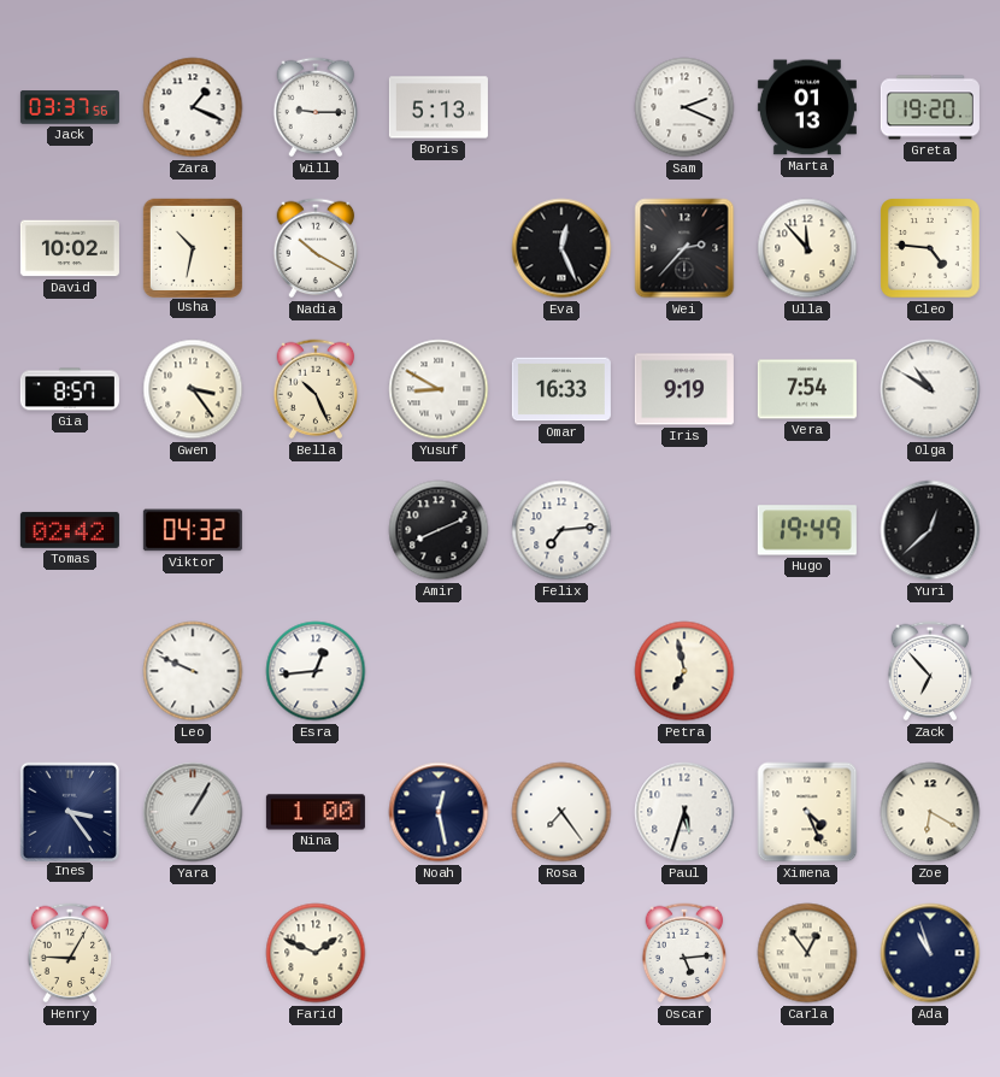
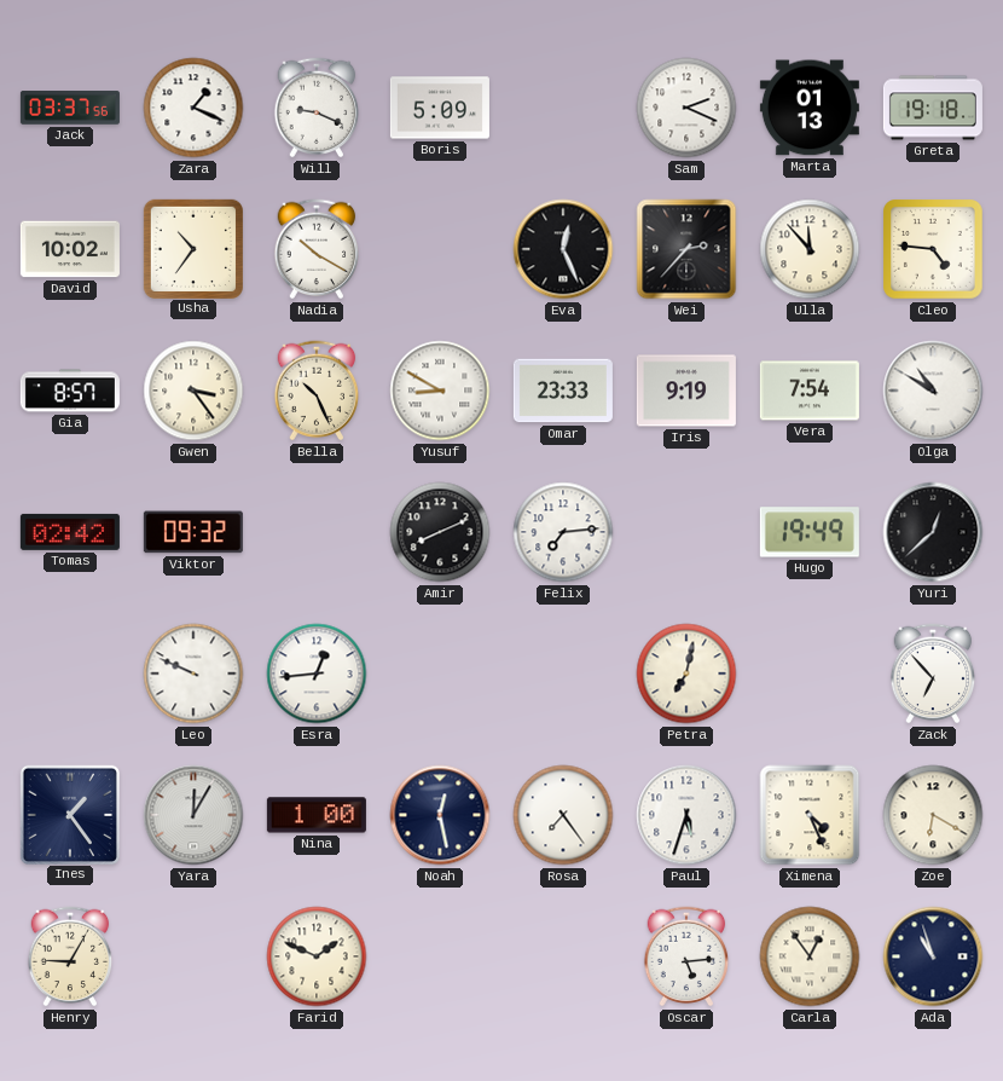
Will: 9:15 -> 9:19
Boris: 5:13 -> 5:09
Greta: 19:20 -> 19:18
Usha: 10:32 -> 10:36
Omar: 16:33 -> 23:33
Viktor: 04:32 -> 09:32
Petra: 6:58 -> 7:02
Ines: 3:24 -> 1:24
Yara: 1:05 -> 12:05
